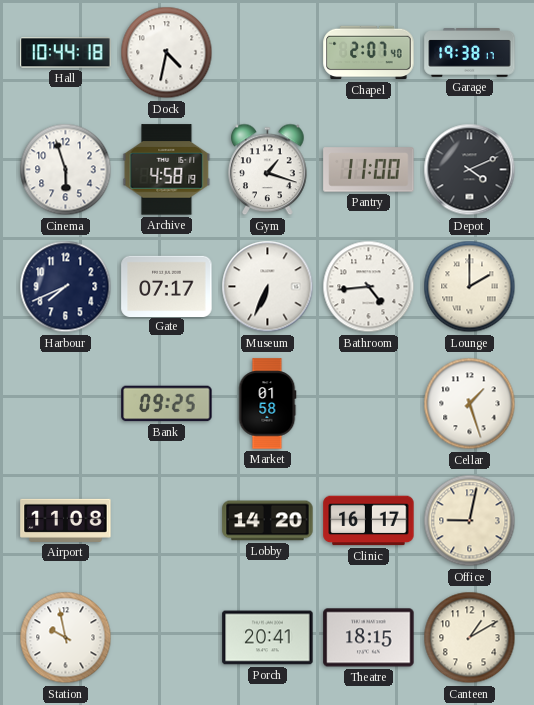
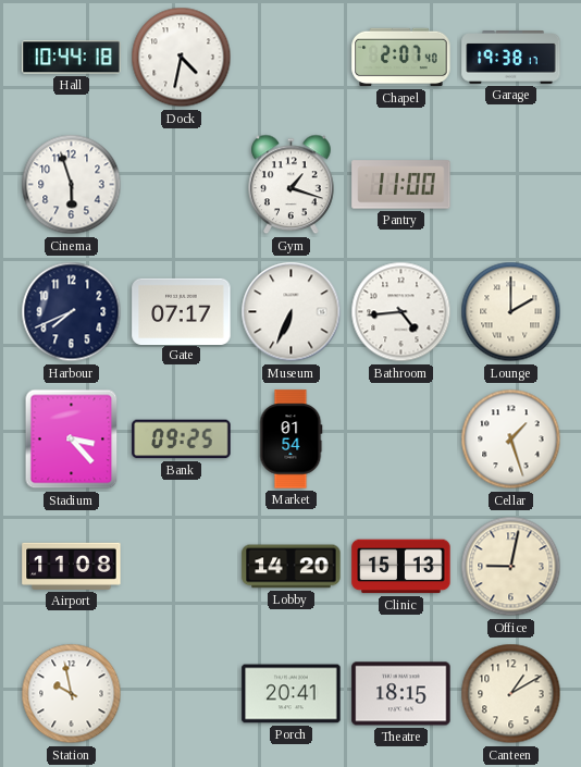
Archive: 4:58 -> none
Depot: 4:11 -> none
Stadium: none -> 3:23
Market: 01:58 -> 01:54
Clinic: 16:17 -> 15:13
